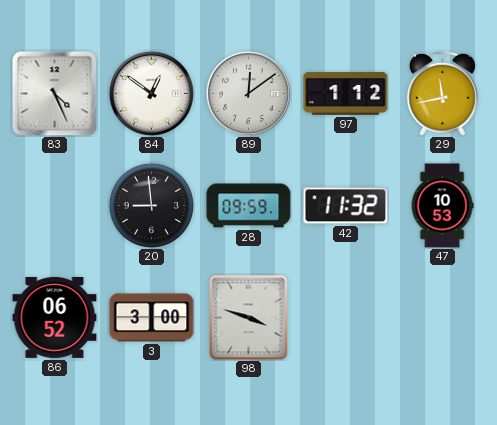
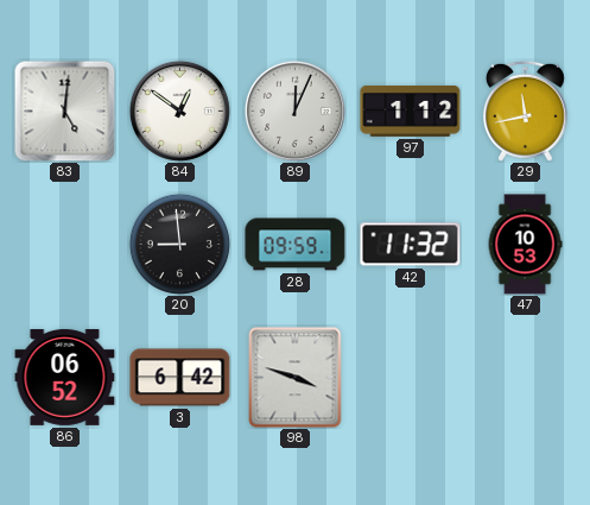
83: 4:26 -> 5:01
89: 12:09 -> 12:04
3: 3:00 -> 6:42
